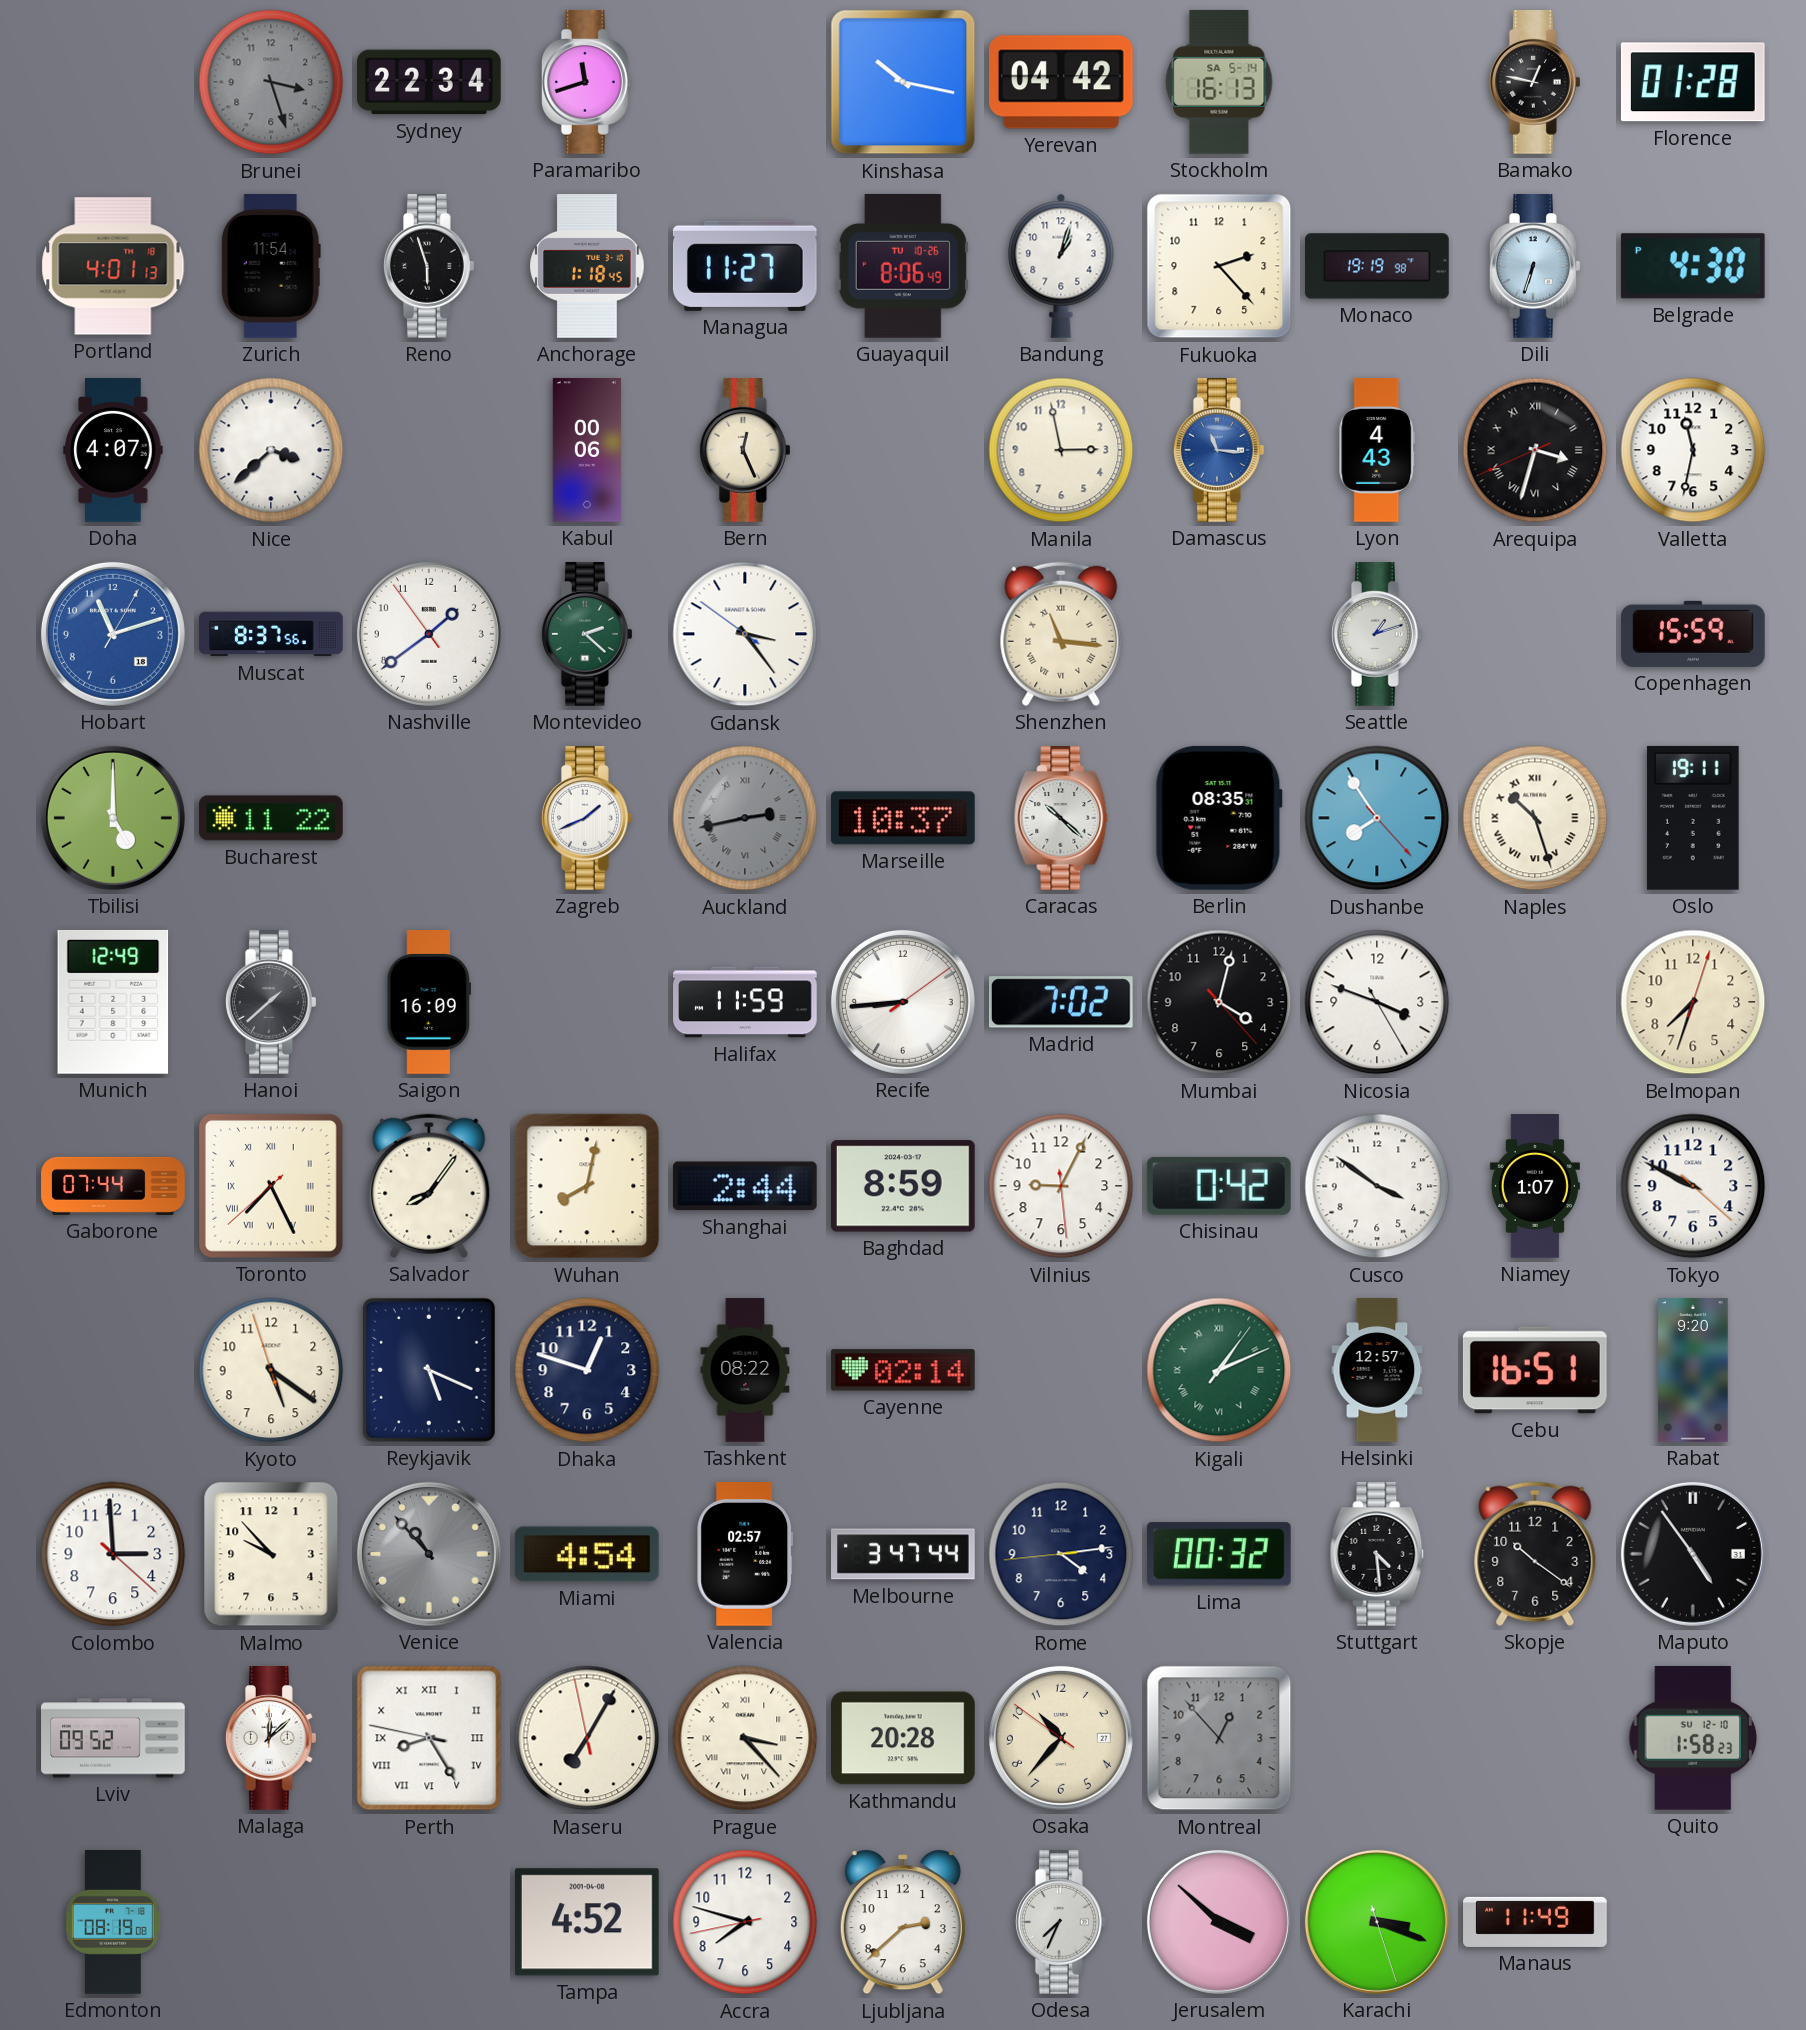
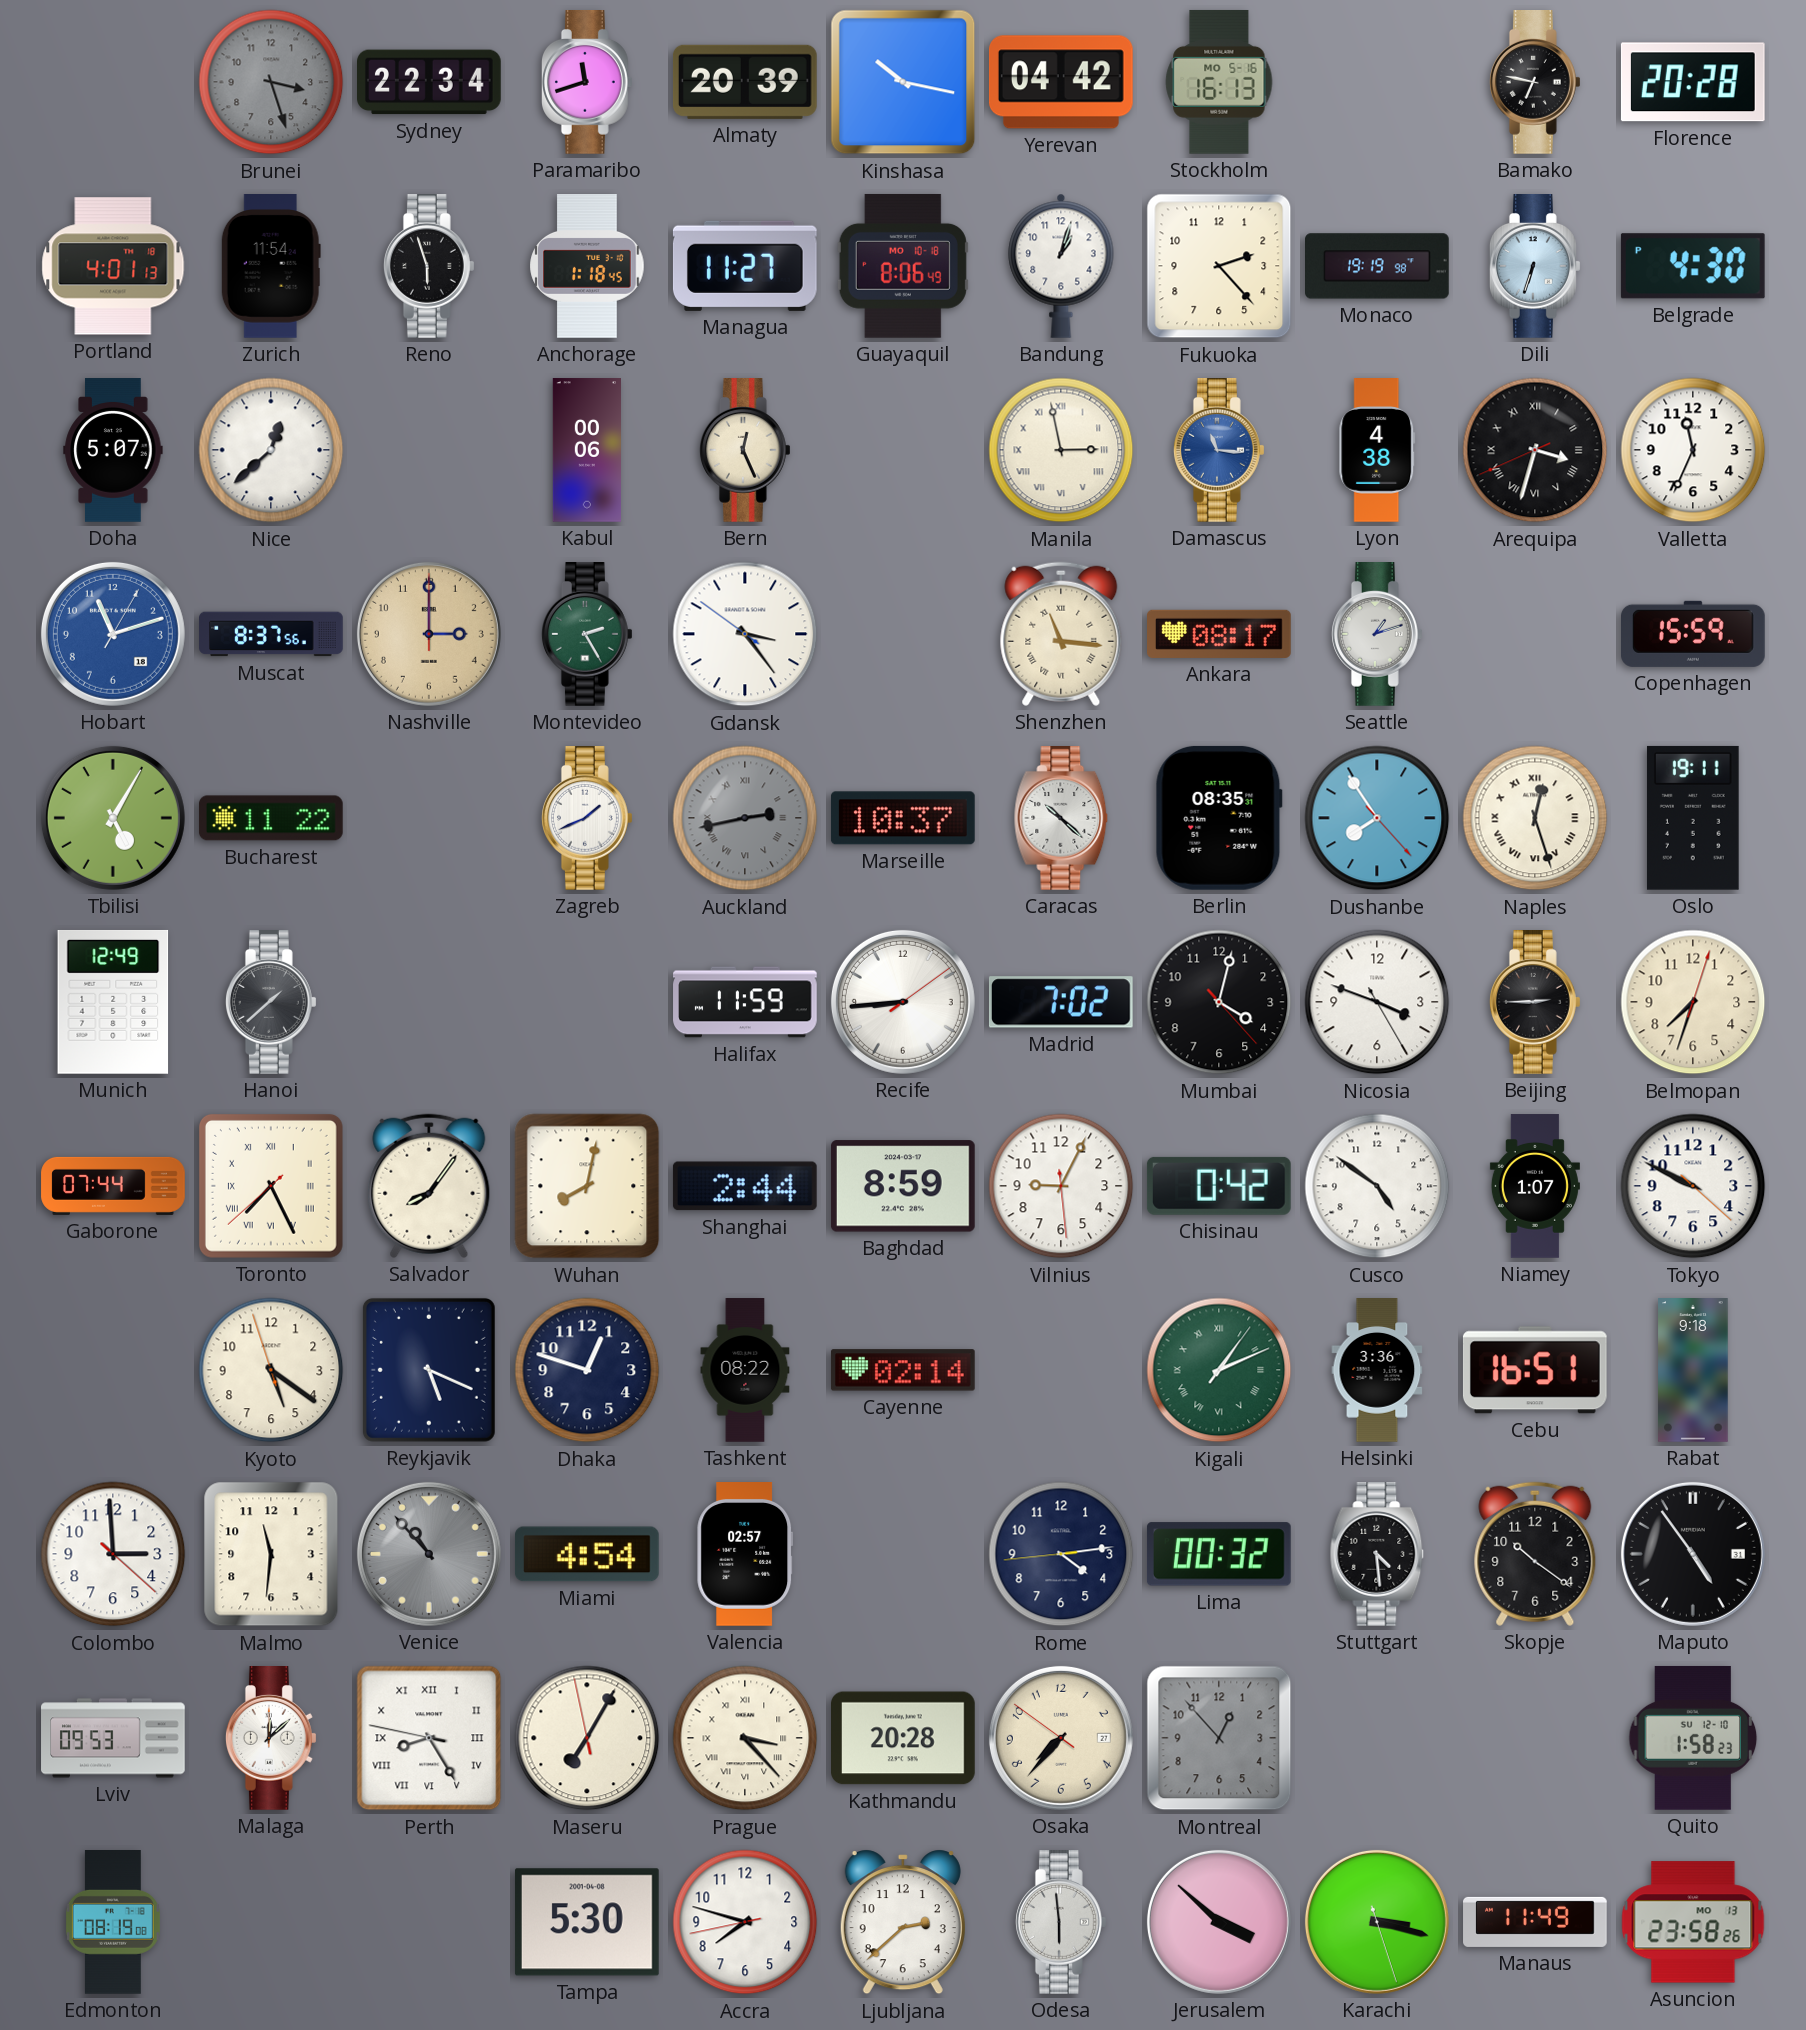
Almaty: none -> 20:39
Stockholm date: SA 5-14 -> MO 5-16
Bamako: 12:47 -> 6:47
Florence: 01:28 -> 20:28
Guayaquil date: TU 10-26 -> MO 10-18
Doha: 4:07 -> 5:07
Nice: 3:38 -> 12:38
Manila numerals: Arabic -> Roman
Lyon: 4:43 -> 4:38
Valletta: 11:32 -> 11:34
Nashville: 1:38 -> 3:00
Nashville dial: white -> champagne
Montevideo: 2:22 -> 2:25
Ankara: none -> 08:17
Tbilisi: 5:00 -> 5:05
Naples: 10:27 -> 12:27
Saigon: 16:09 -> none
Beijing: none -> 2:45
Cusco: 3:51 -> 4:51
Helsinki: 12:57 -> 3:36
Rabat: 9:20 -> 9:18
Malmo: 9:53 -> 11:31
Melbourne: 3:47 -> none
Lviv: 09:52 -> 09:53
Osaka: 10:36 -> 7:36
Tampa: 4:52 -> 5:30
Odesa: 7:34 -> 5:59
Karachi: 3:18 -> 3:17
Asuncion: none -> 23:58
